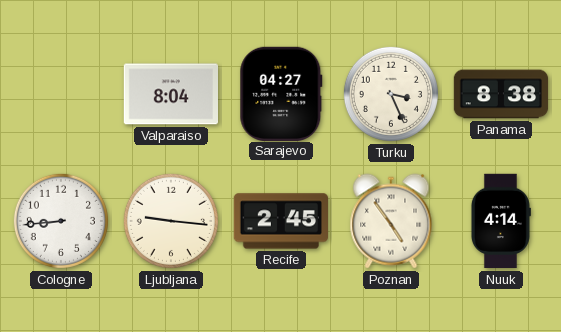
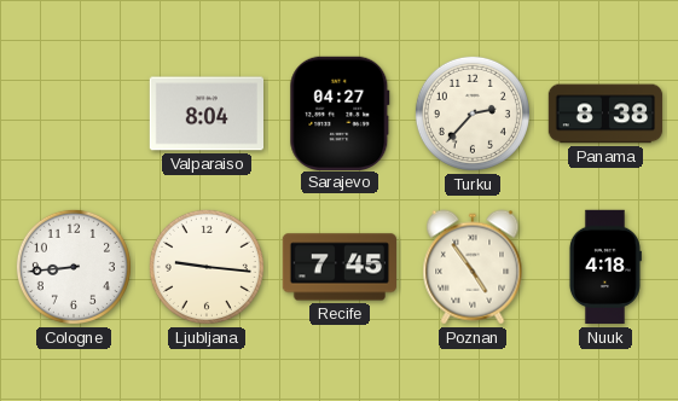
Turku: 3:26 -> 2:37
Recife: 2:45 -> 7:45
Nuuk: 4:14 -> 4:18
